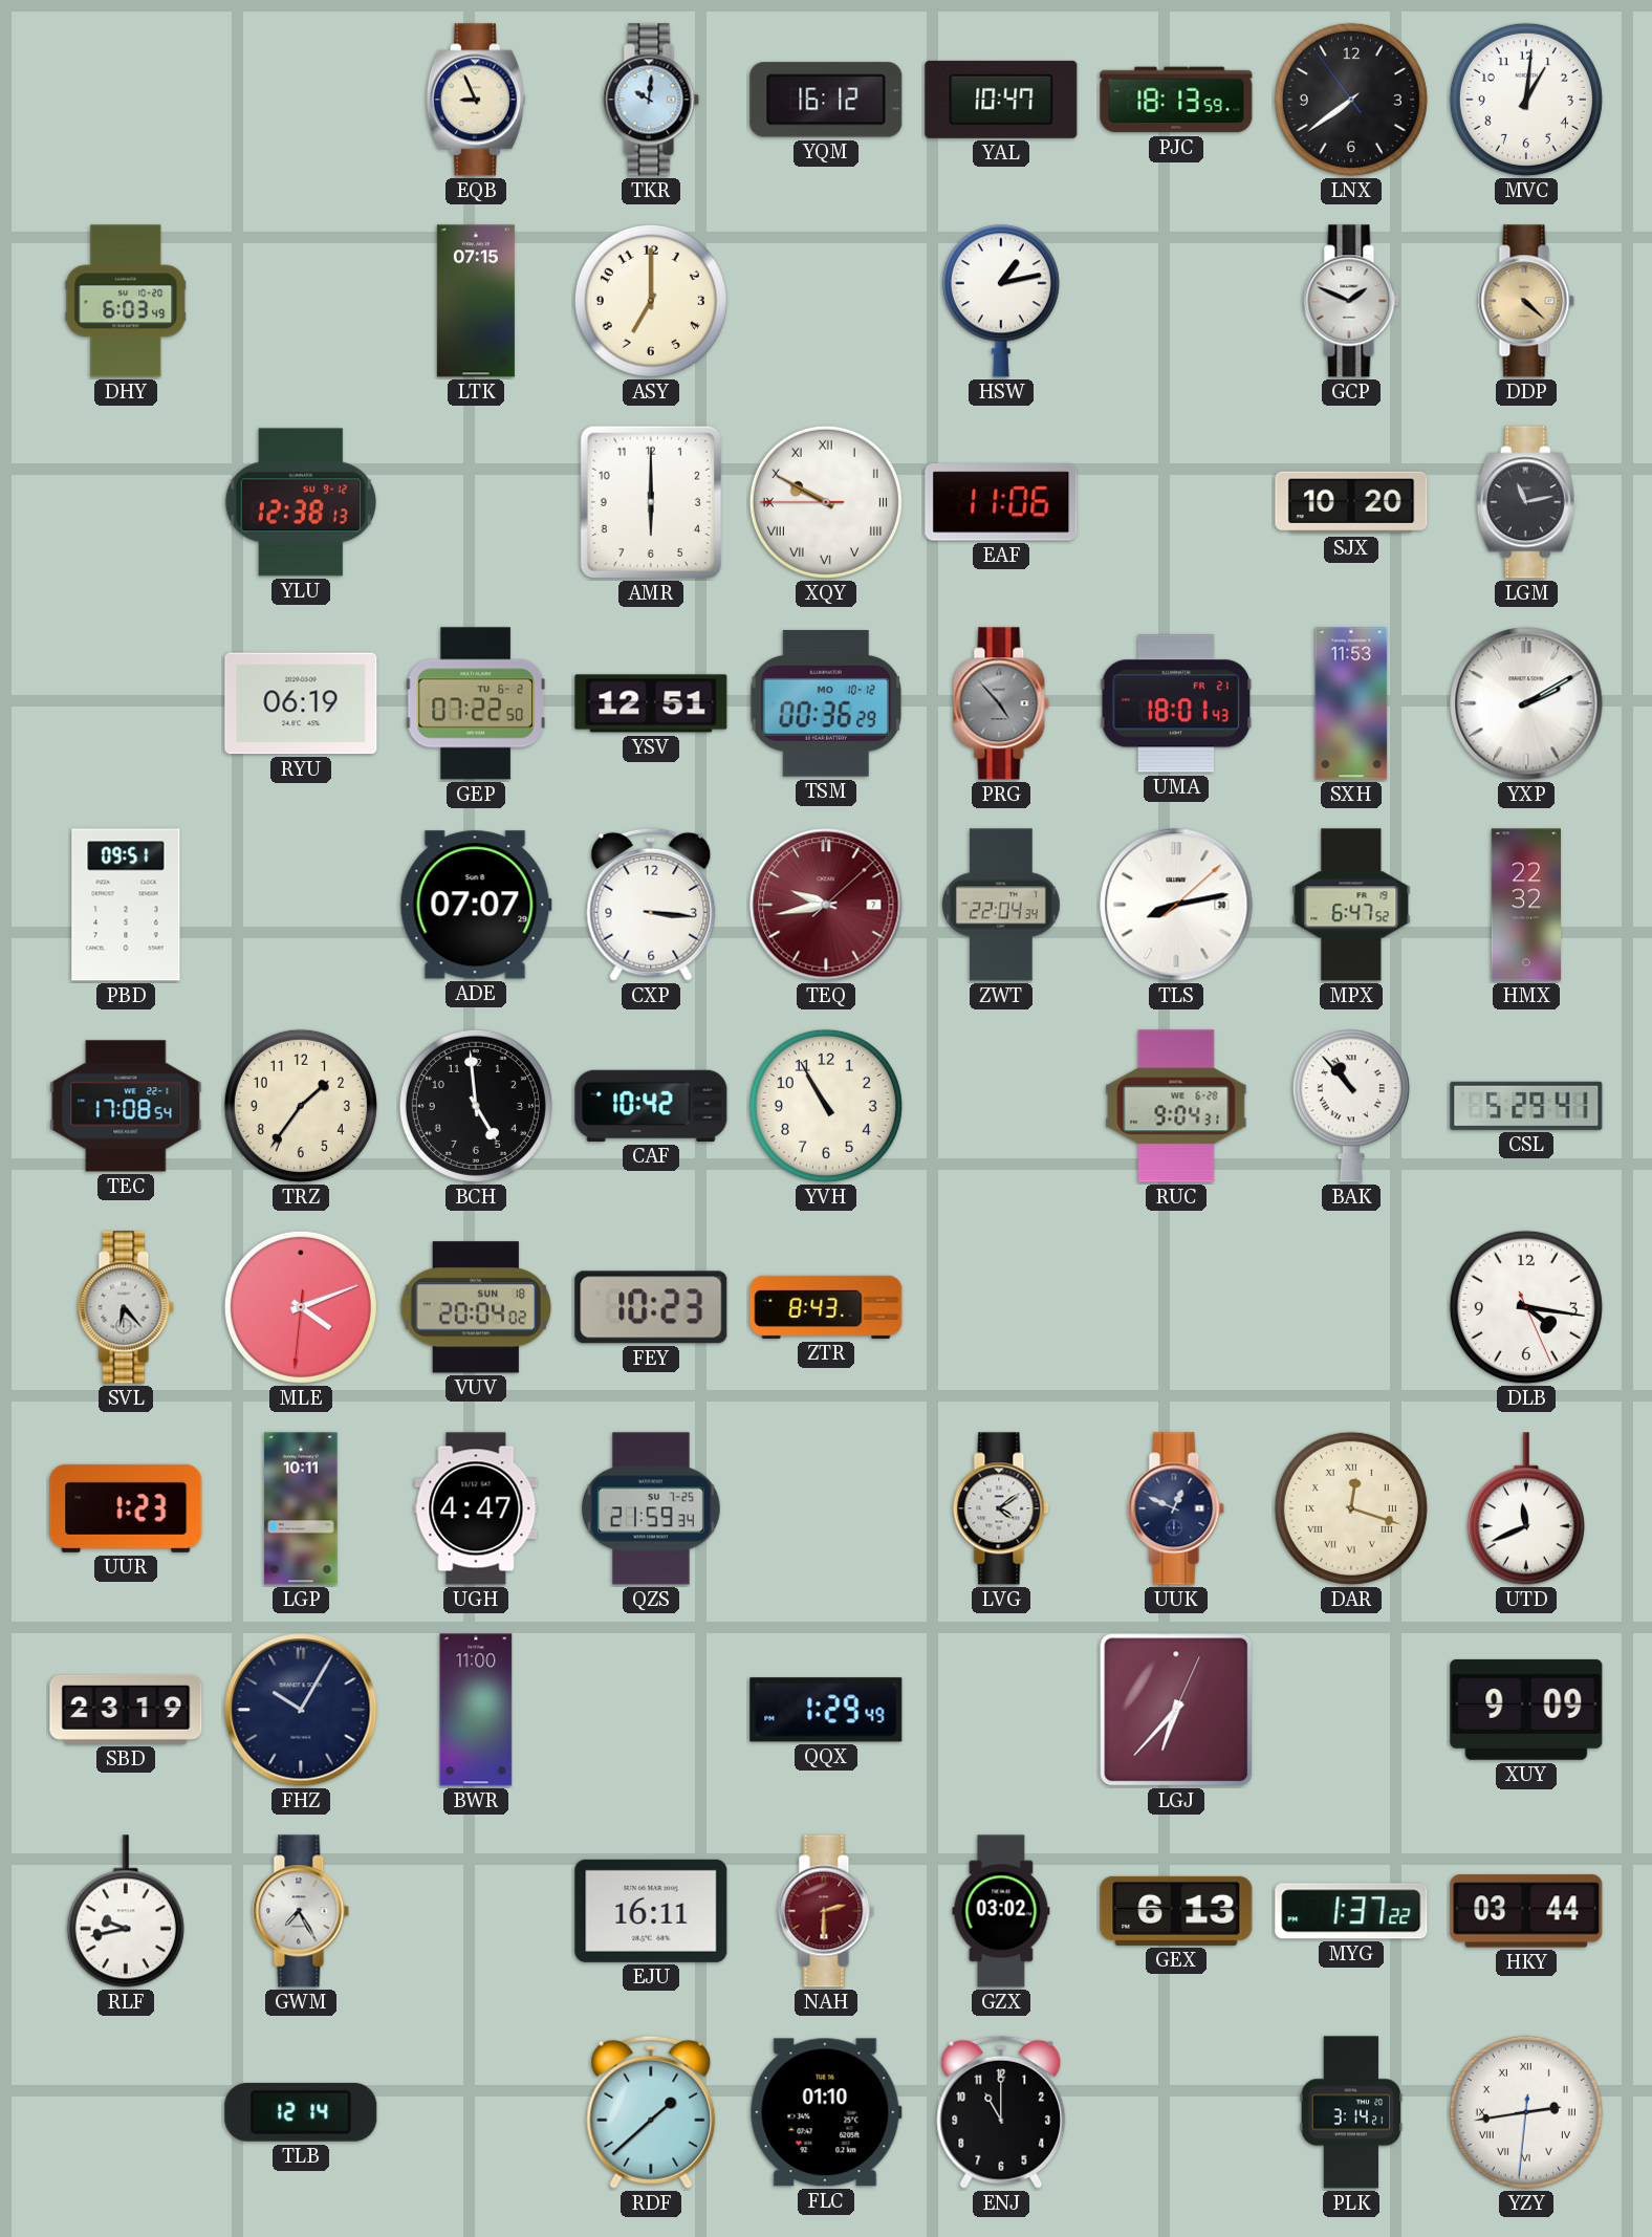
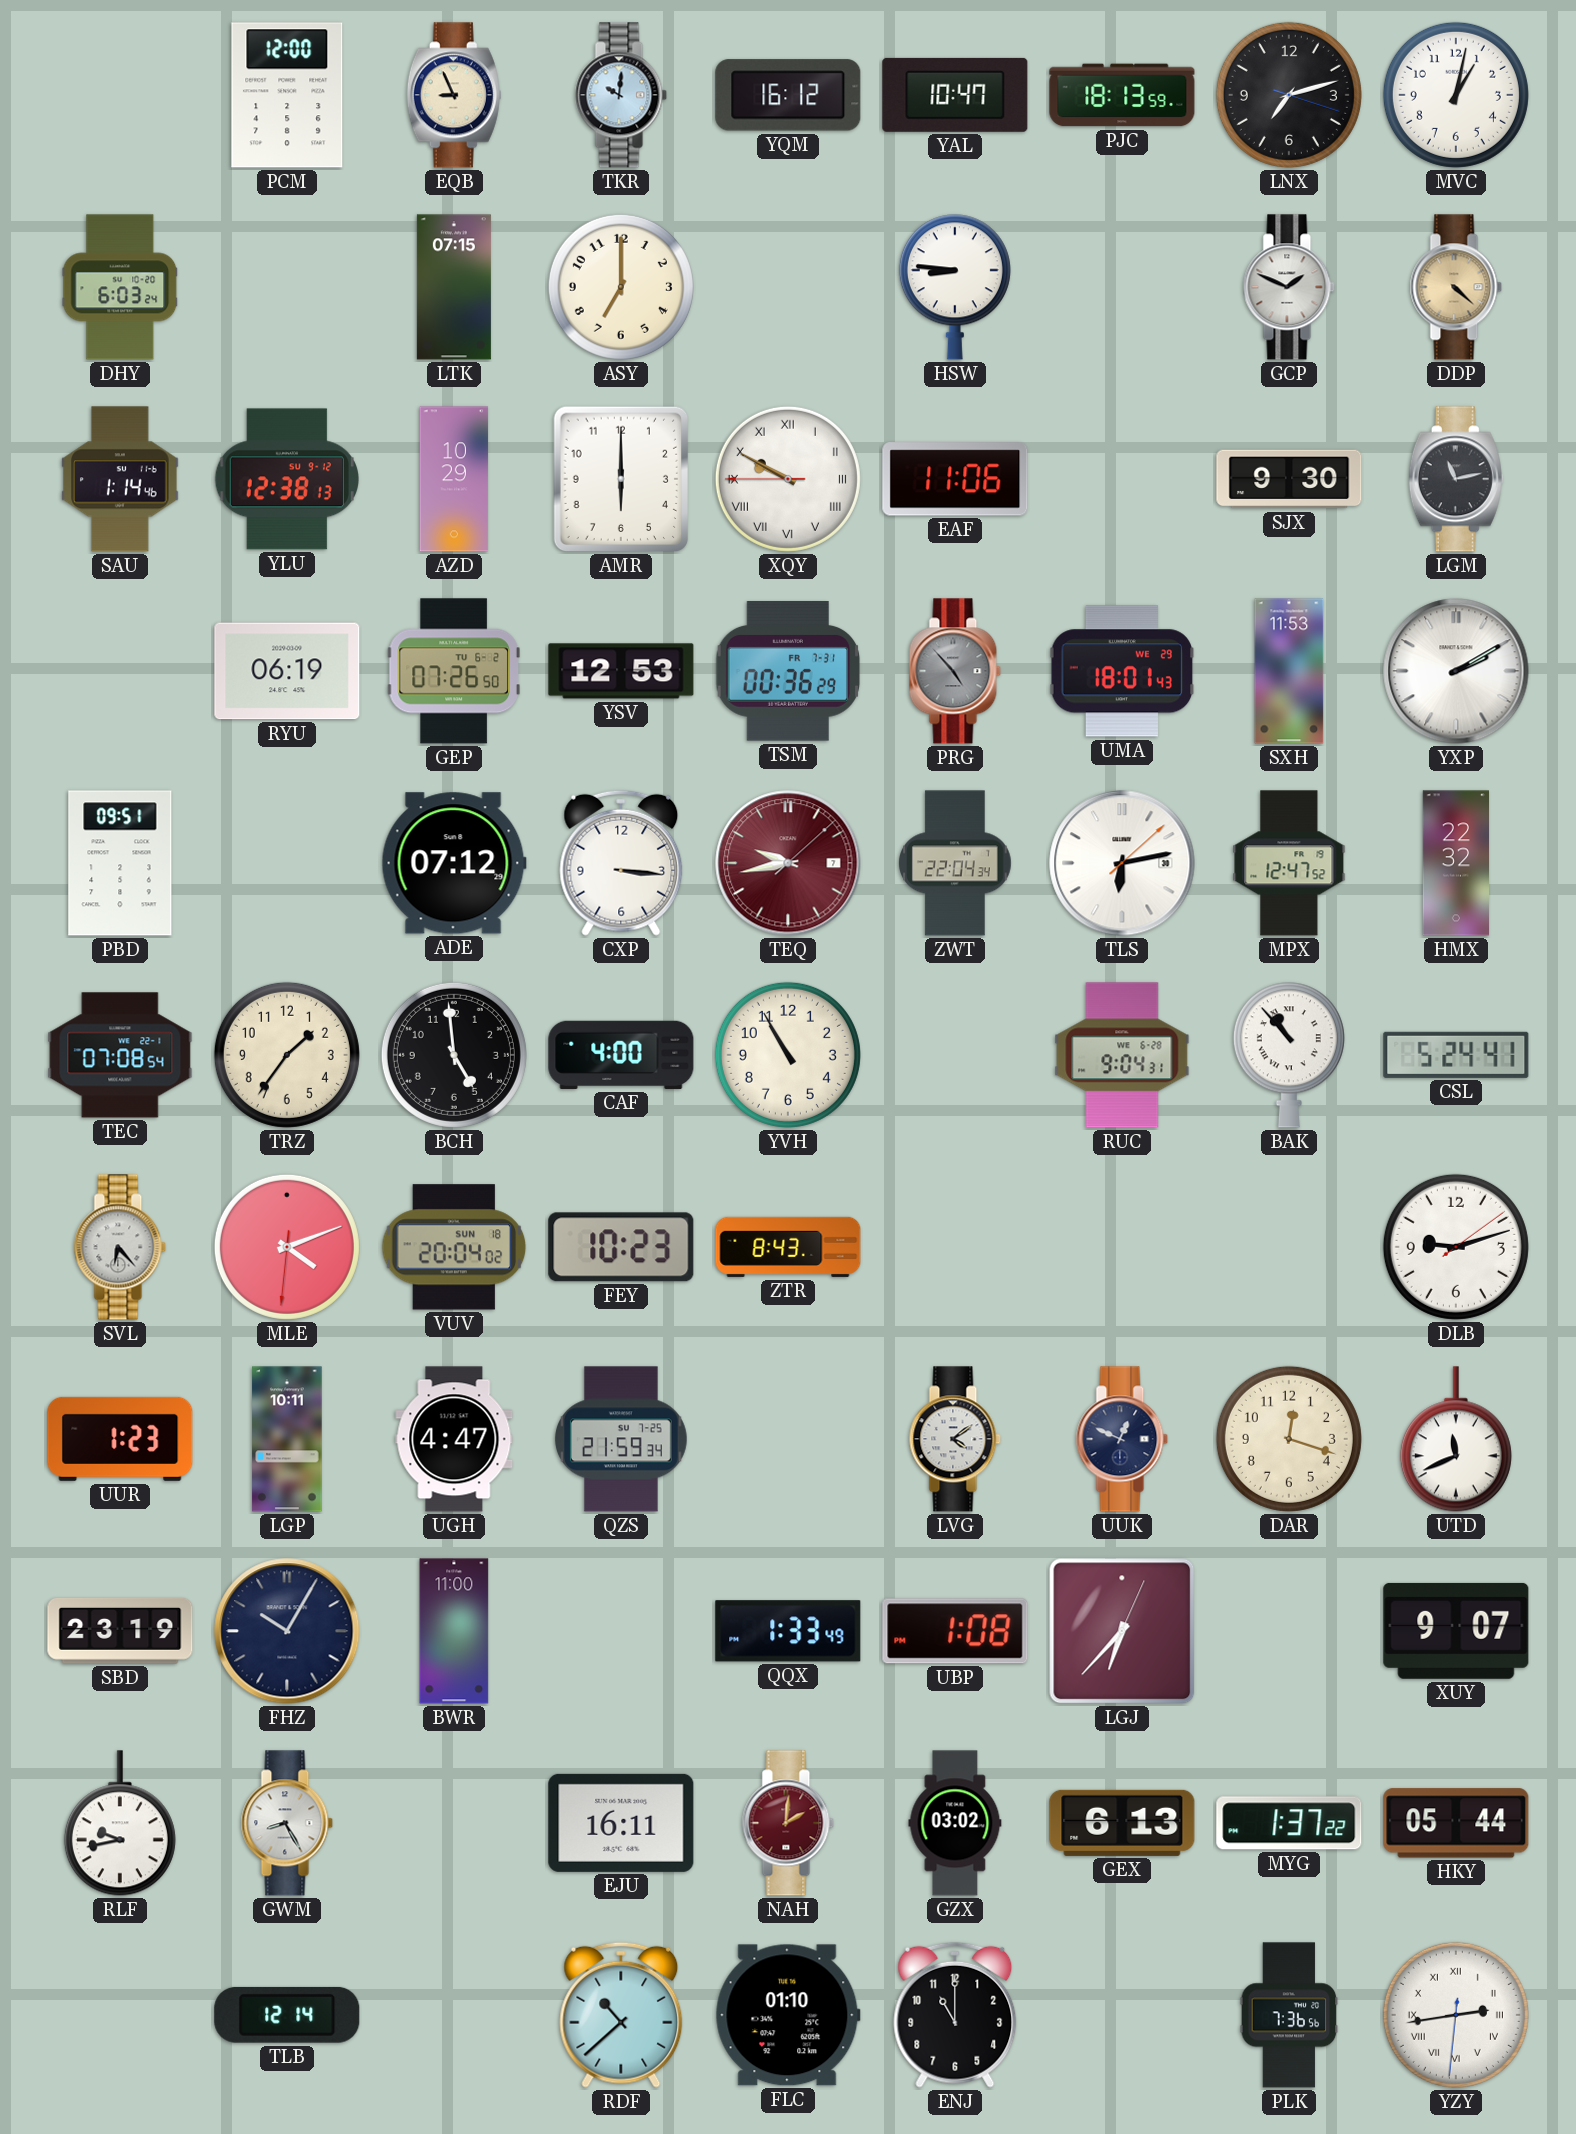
PCM: none -> 12:00
LNX: 7:38 -> 7:12
MVC: 1:01 -> 1:02
DHY: 6:03:49 -> 6:03:24
HSW: 1:13 -> 8:46
SAU: none -> 1:14
AZD: none -> 10:29
SJX: 10:20 -> 9:30
GEP: 07:22 -> 07:26
YSV: 12:51 -> 12:53
TSM date: MO 10-12 -> FR 7-31
UMA date: FR 21 -> WE 29
ADE: 07:07 -> 07:12
TLS: 8:13 -> 6:13
MPX: 6:47 -> 12:47
TEC: 17:08 -> 07:08
CAF: 10:42 -> 4:00
CSL: 5:29 -> 5:24
DLB: 4:16 -> 9:12
DAR numerals: Roman -> Arabic
QQX: 1:29 -> 1:33
UBP: none -> 1:08
XUY: 9:09 -> 9:07
GWM: 7:25 -> 8:25
NAH: 2:30 -> 2:01
HKY: 03:44 -> 05:44
RDF: 1:38 -> 10:38
PLK: 3:14 -> 7:36
